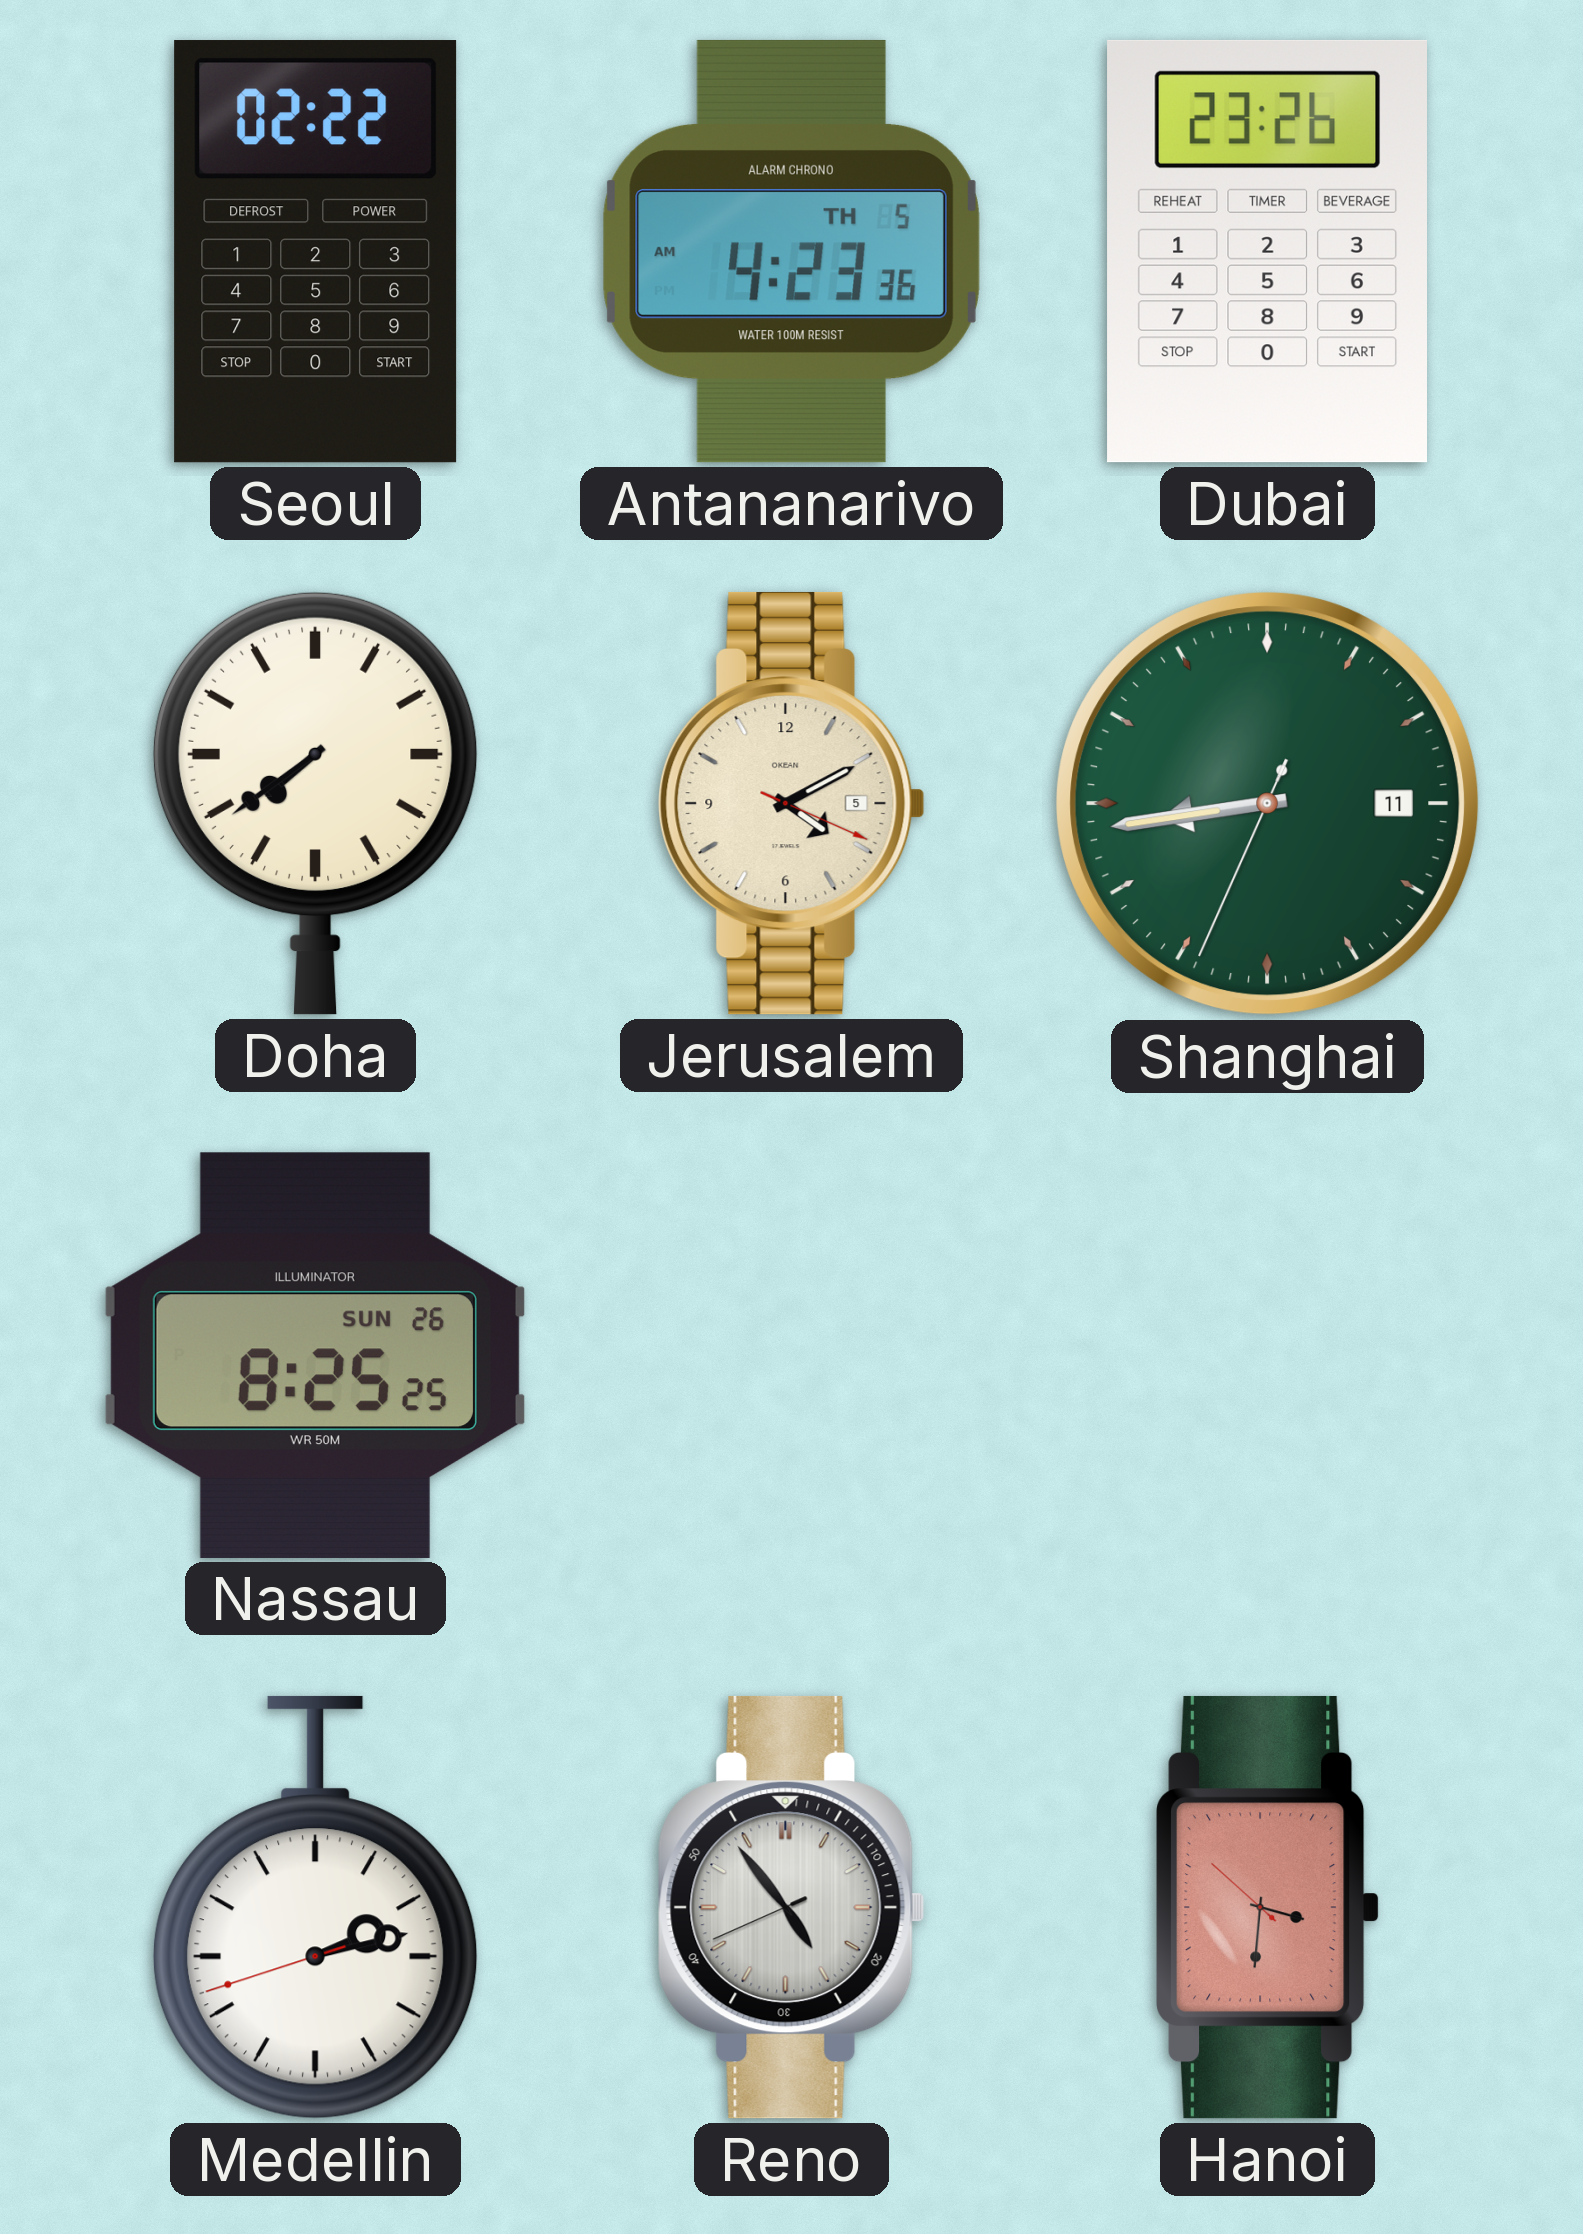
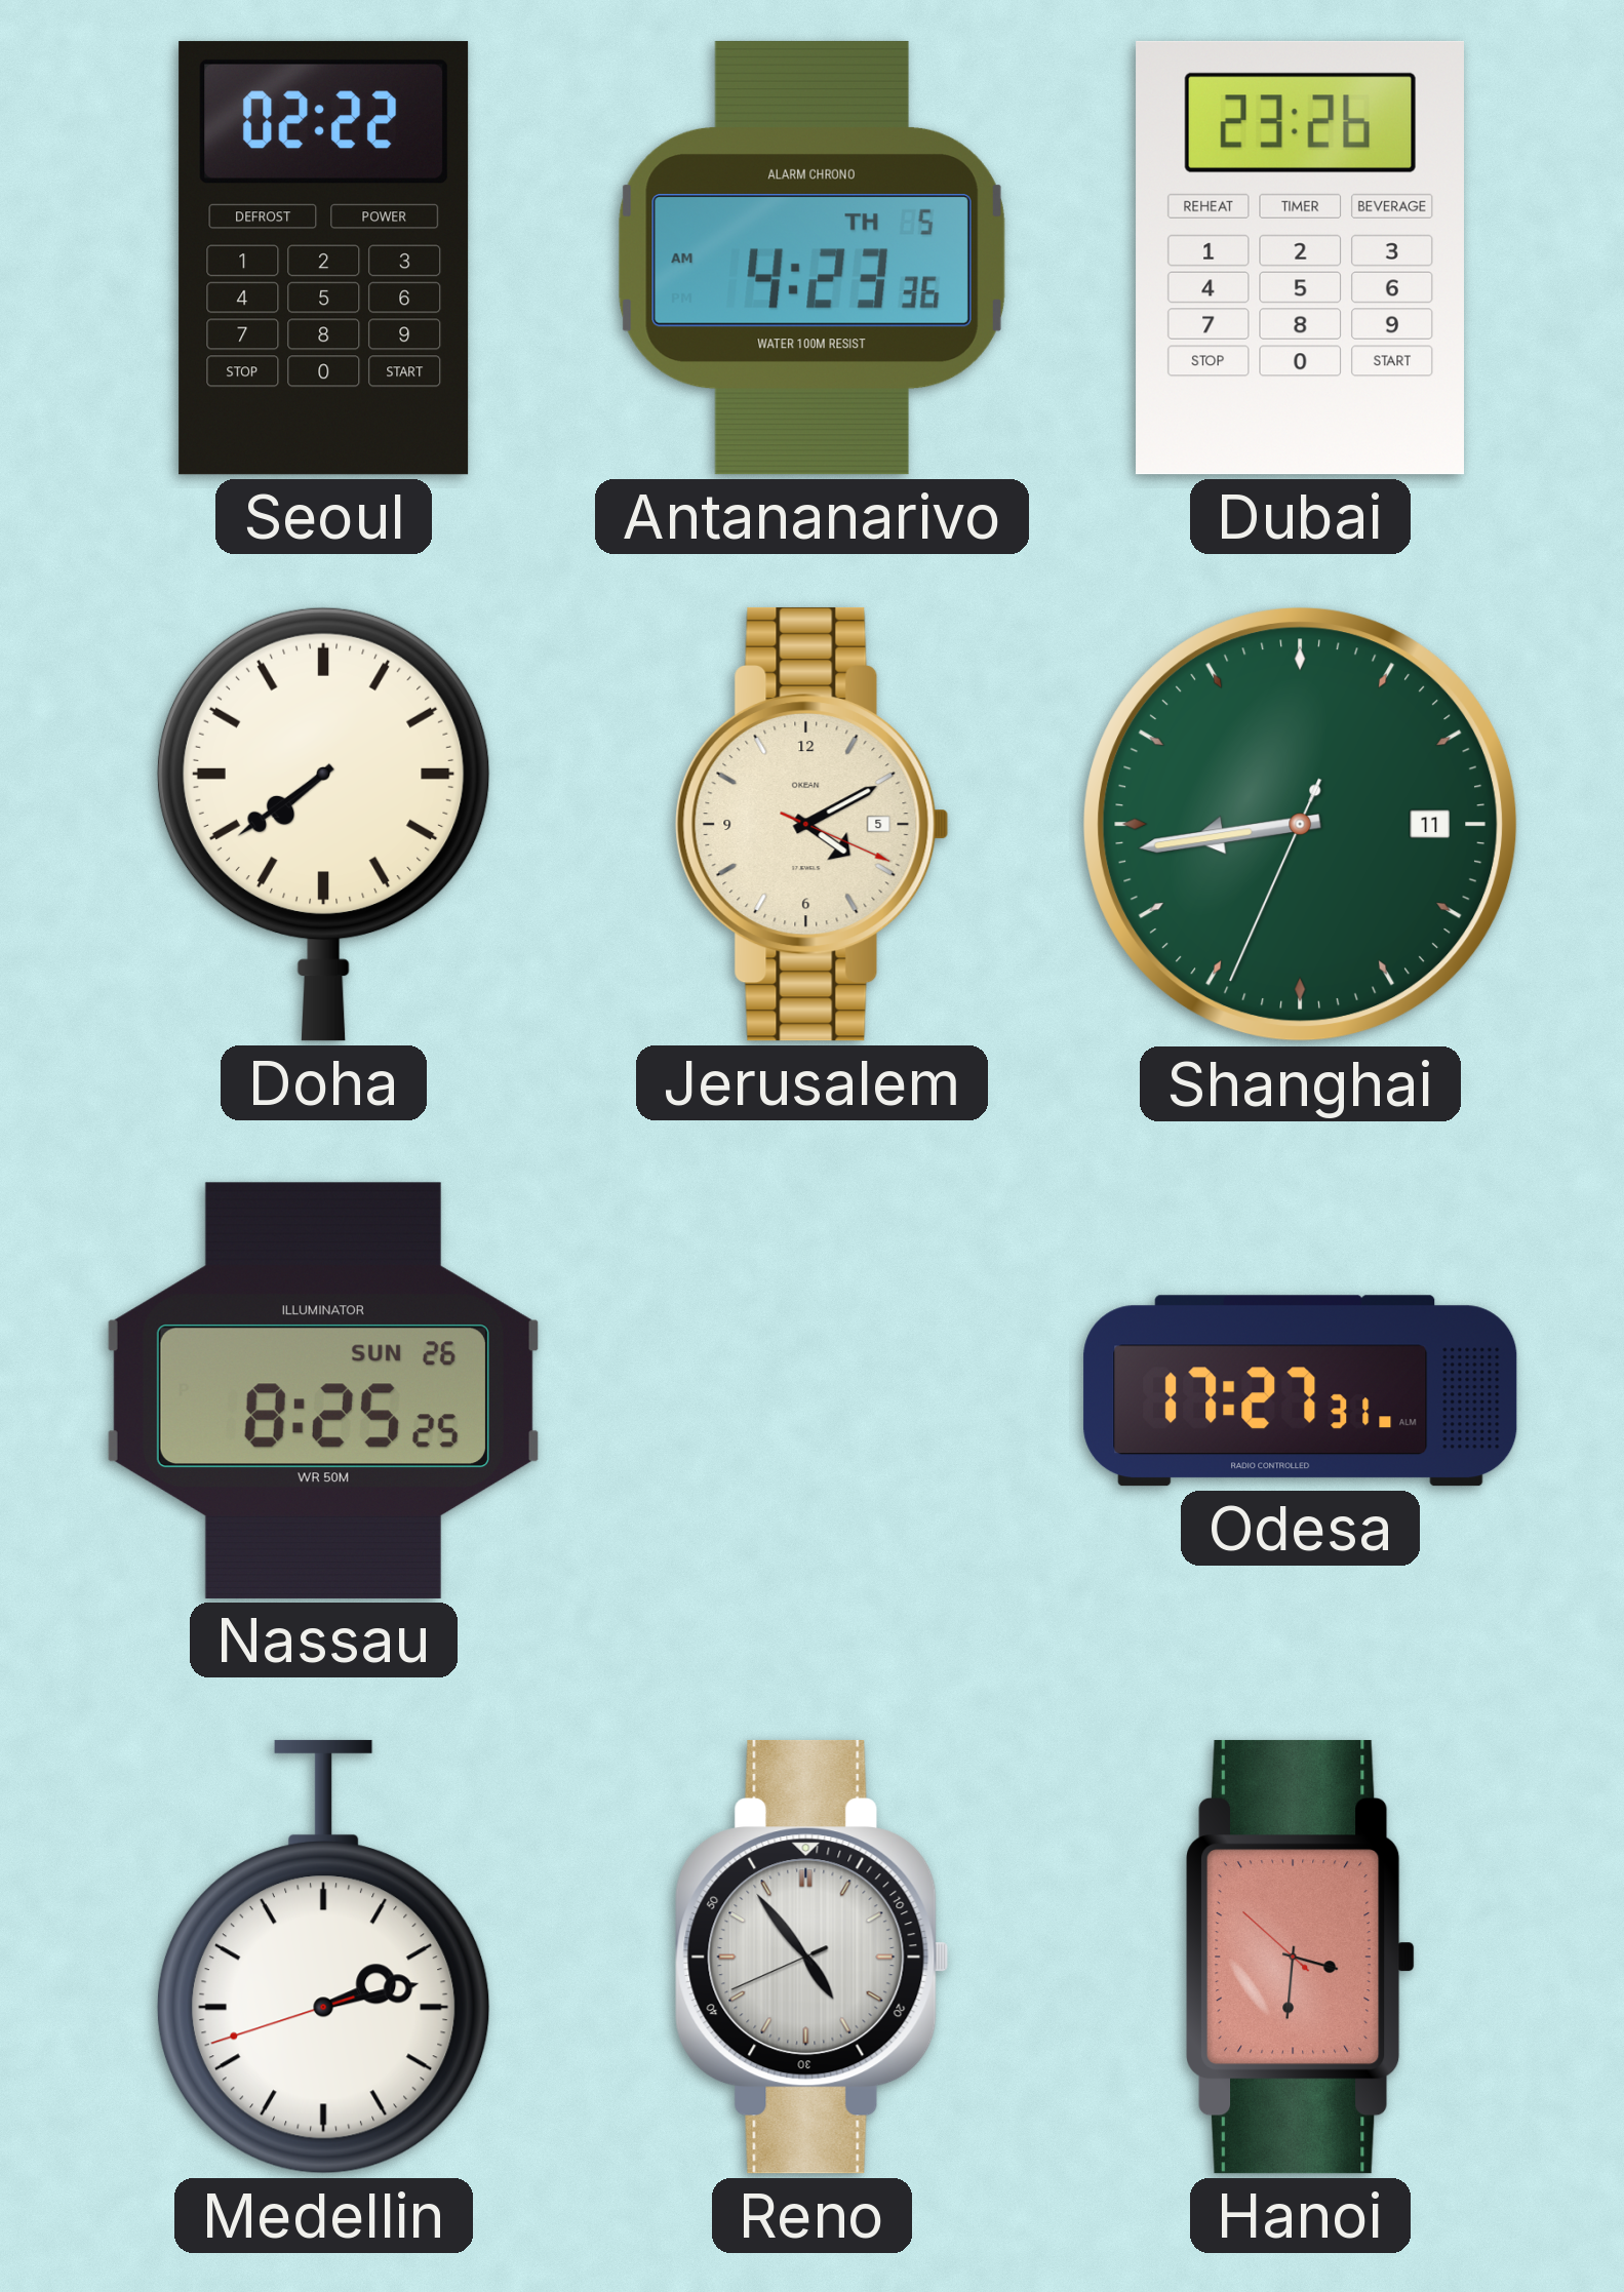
Odesa: none -> 17:27
